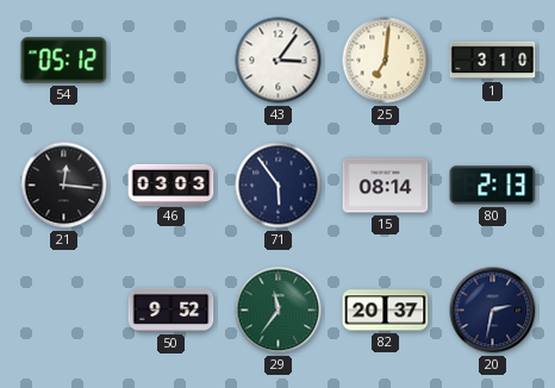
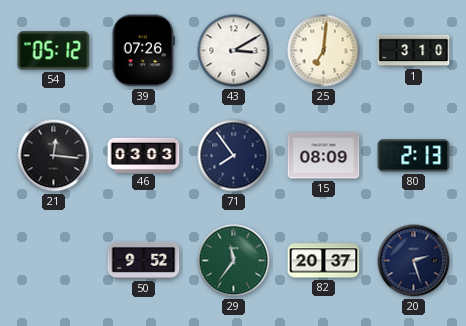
39: none -> 07:26
43: 3:06 -> 3:10
71: 5:54 -> 7:54
15: 08:14 -> 08:09
20: 2:32 -> 2:27
